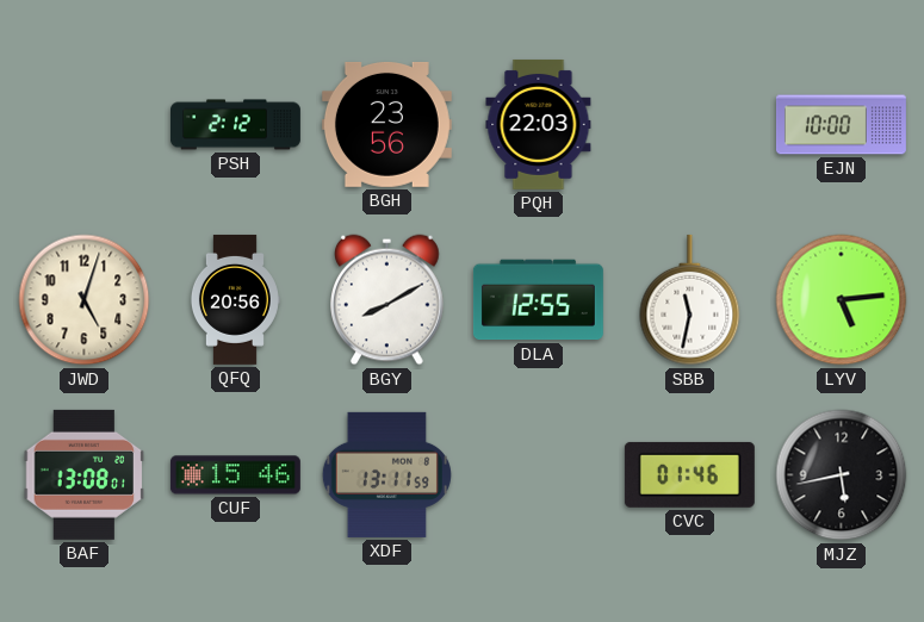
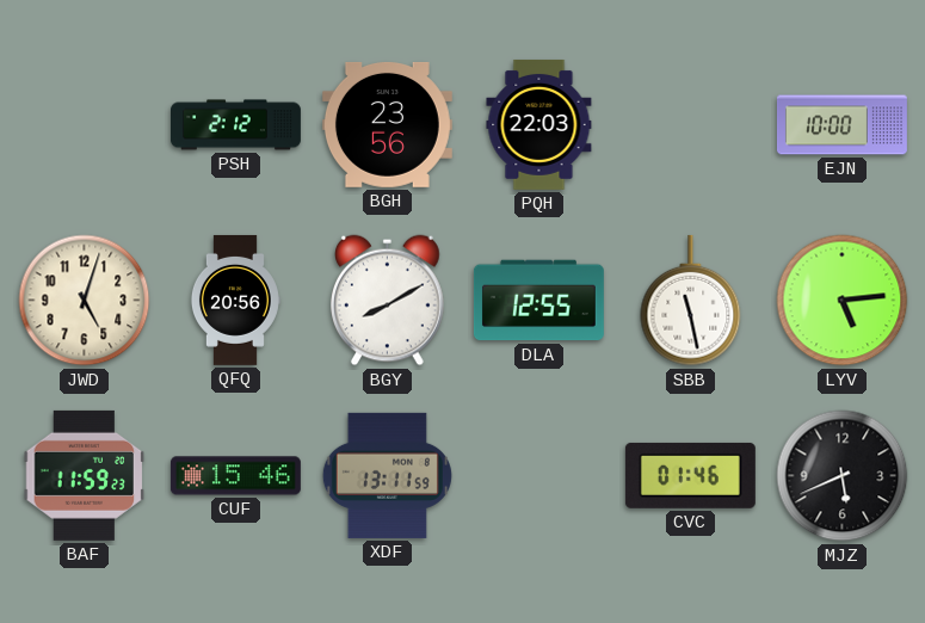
SBB: 11:32 -> 11:28
BAF: 13:08 -> 11:59
MJZ: 5:43 -> 5:41
